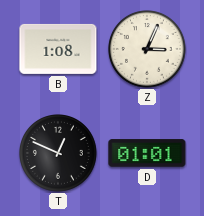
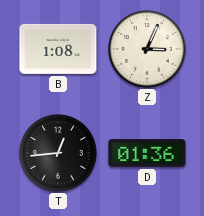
T: 12:49 -> 12:44
D: 01:01 -> 01:36
